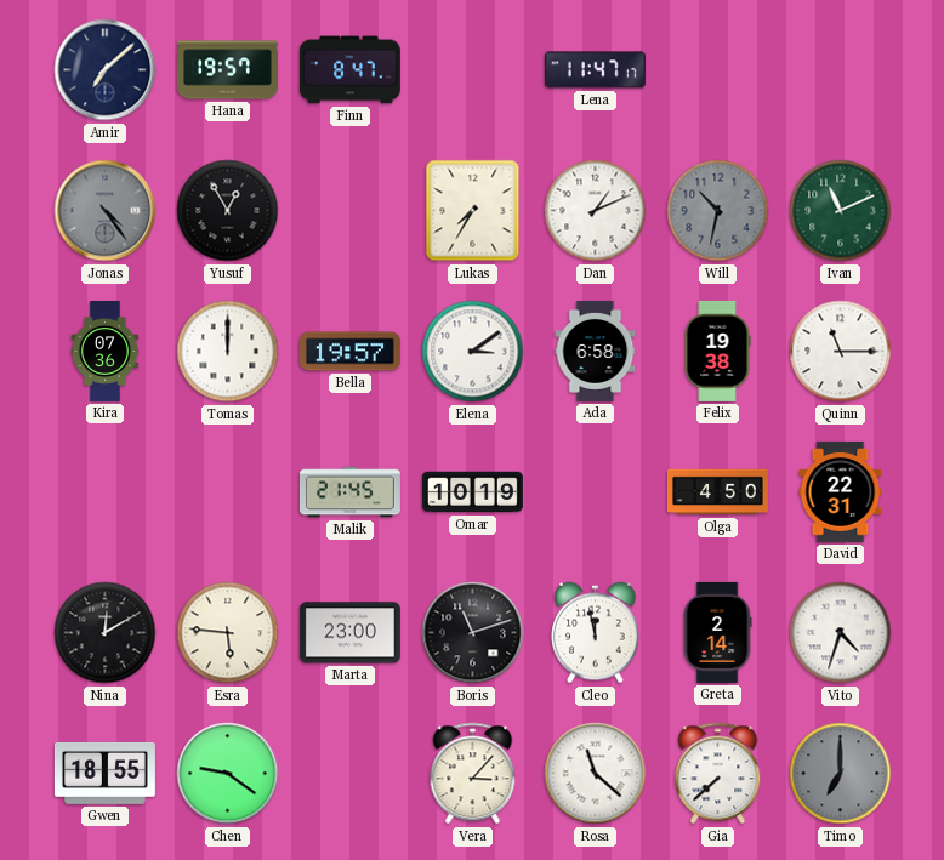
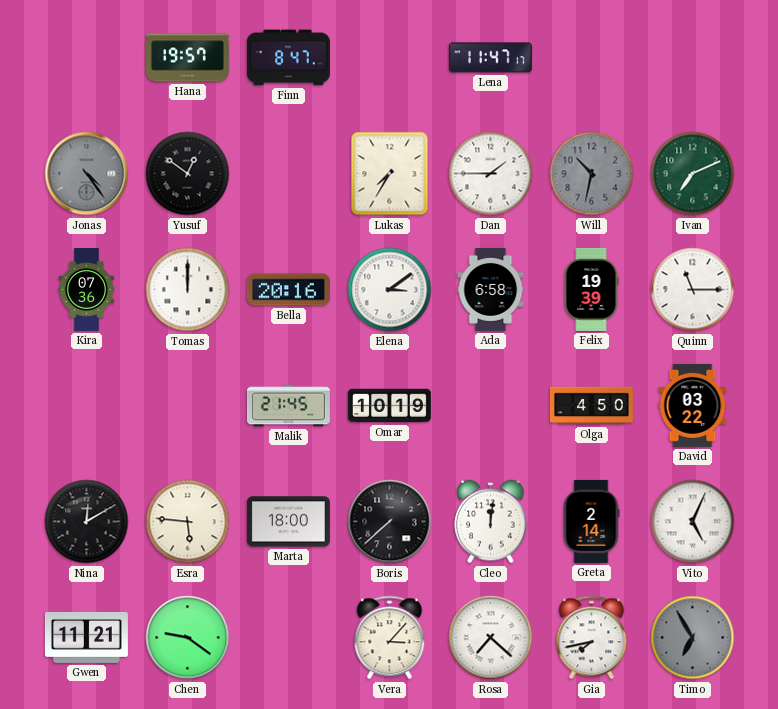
Amir: 7:08 -> none
Yusuf: 12:55 -> 12:51
Dan: 1:11 -> 1:45
Ivan: 11:11 -> 7:11
Bella: 19:57 -> 20:16
Felix: 19:38 -> 19:39
David: 22:31 -> 03:22
Marta: 23:00 -> 18:00
Boris: 11:12 -> 7:38
Cleo: 11:58 -> 12:01
Vito: 4:33 -> 5:04
Gwen: 18:55 -> 11:21
Rosa: 11:22 -> 7:22
Gia: 7:38 -> 7:43
Timo: 7:00 -> 6:55
